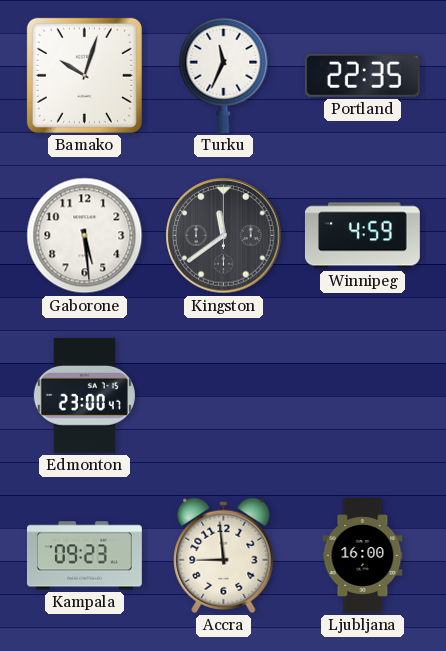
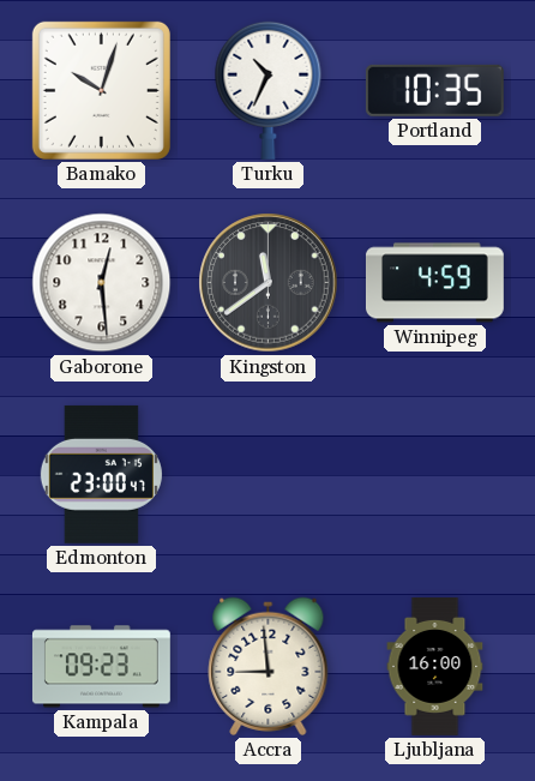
Turku: 11:34 -> 10:34
Portland: 22:35 -> 10:35
Gaborone: 5:29 -> 12:29
